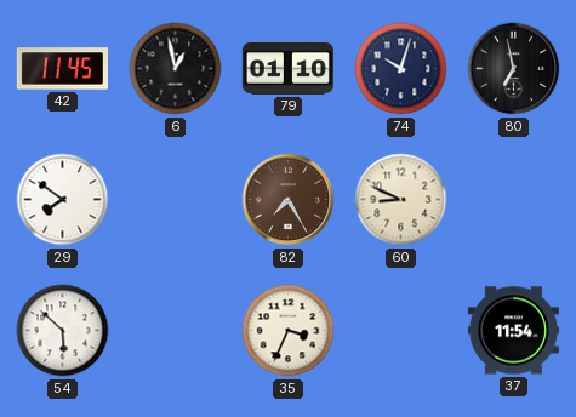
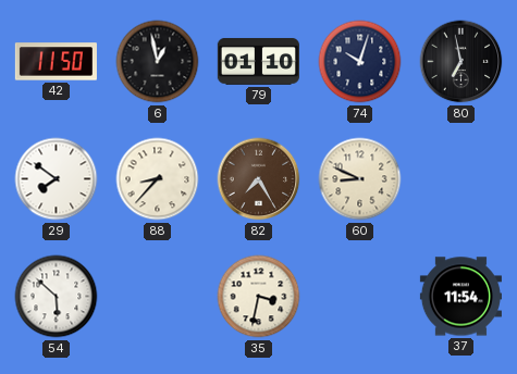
42: 11:45 -> 11:50
88: none -> 8:37
35: 3:34 -> 3:32
